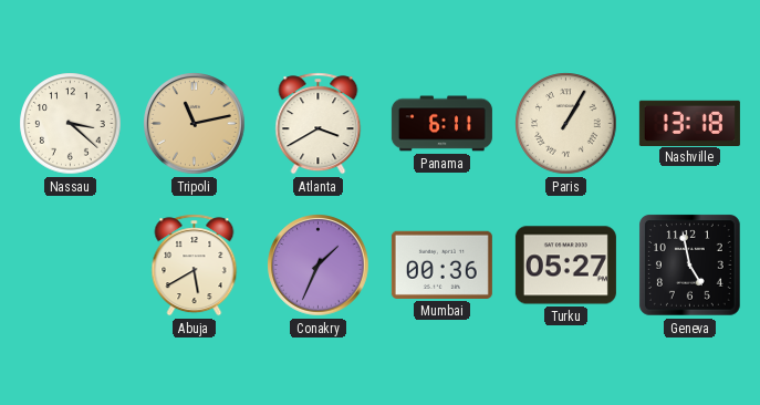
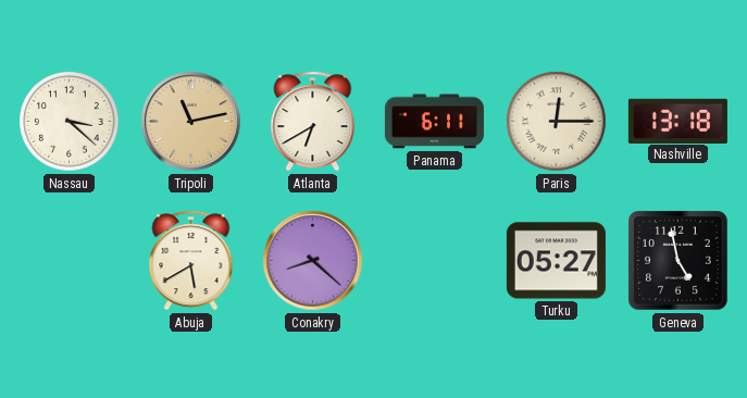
Atlanta: 3:40 -> 6:40
Paris: 1:05 -> 12:15
Conakry: 1:34 -> 8:22
Mumbai: 00:36 -> none
